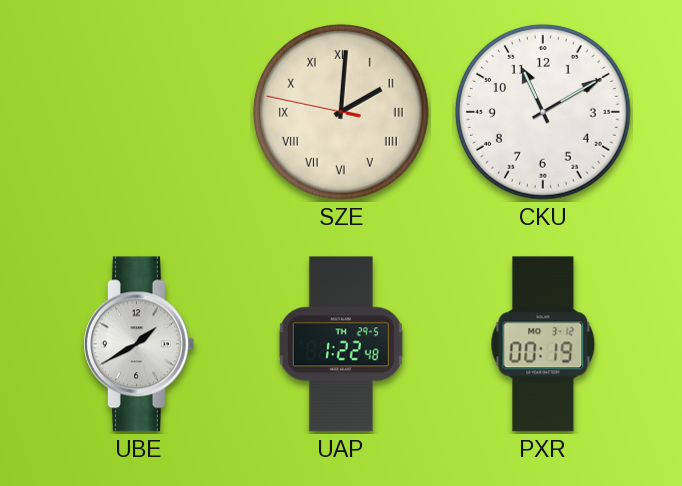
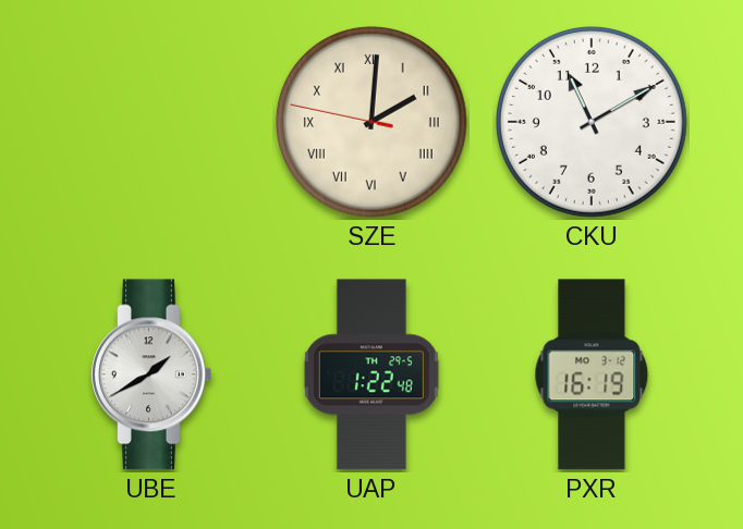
PXR: 00:19 -> 16:19
